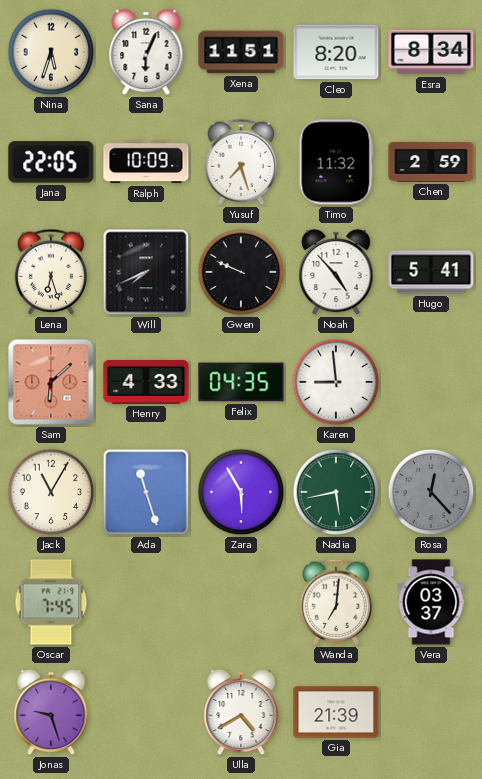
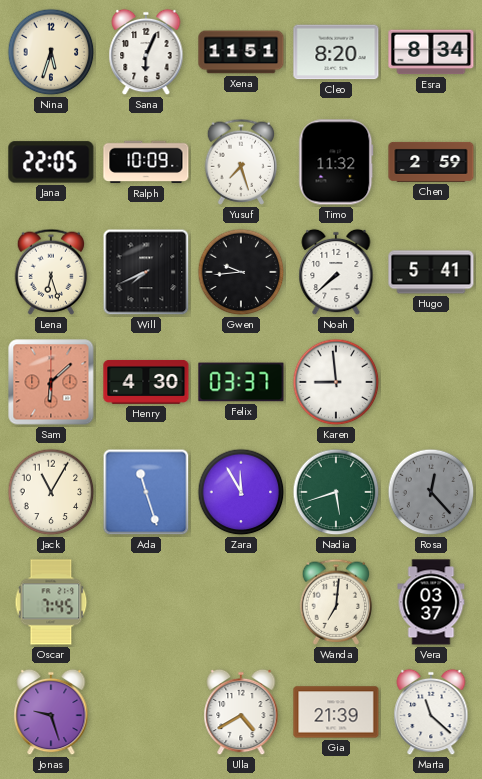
Gwen: 9:49 -> 9:44
Noah: 4:53 -> 7:38
Henry: 4:33 -> 4:30
Felix: 04:35 -> 03:37
Zara: 5:55 -> 11:55
Nadia: 5:43 -> 5:42
Marta: none -> 11:22
